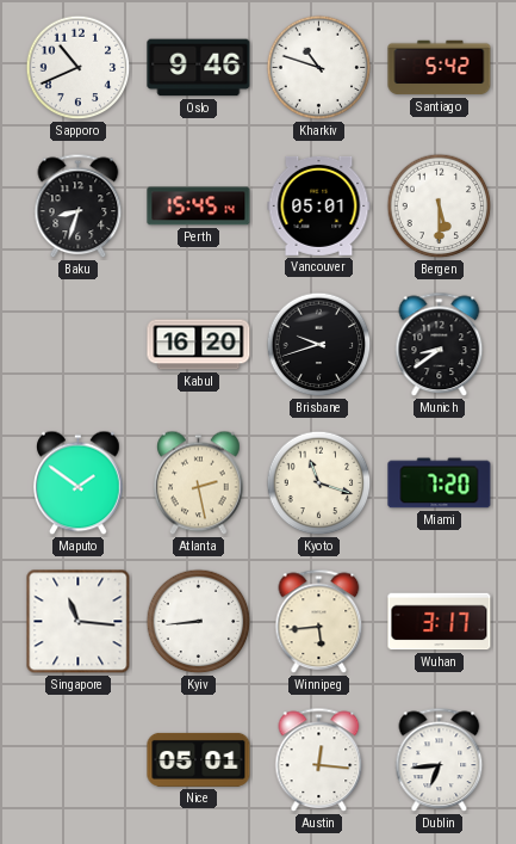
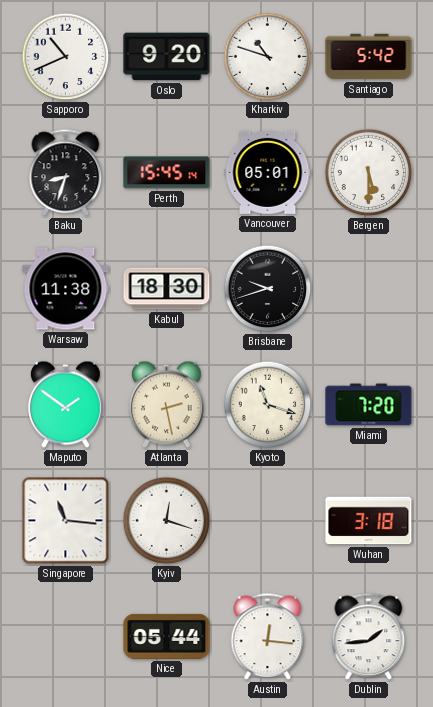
Oslo: 9:46 -> 9:20
Warsaw: none -> 11:38
Kabul: 16:20 -> 18:30
Munich: 8:39 -> none
Kyiv: 8:44 -> 12:18
Winnipeg: 5:44 -> none
Wuhan: 3:17 -> 3:18
Nice: 05:01 -> 05:44
Dublin: 6:44 -> 1:44
